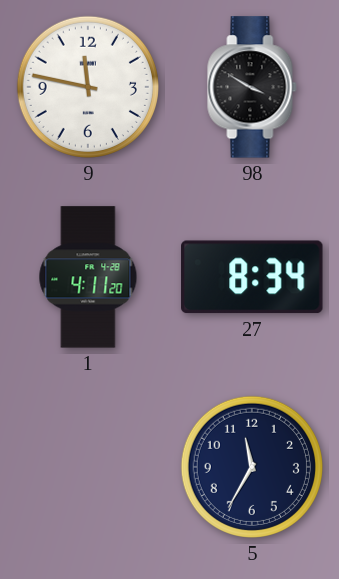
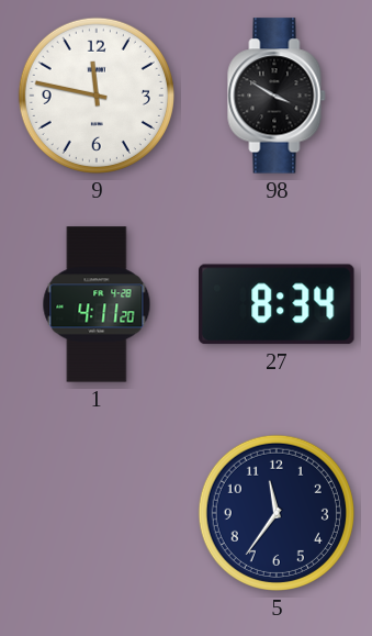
5: 11:35 -> 11:36
